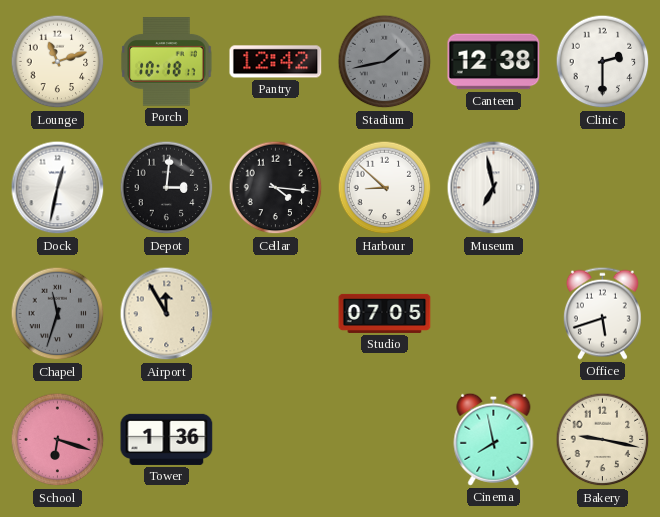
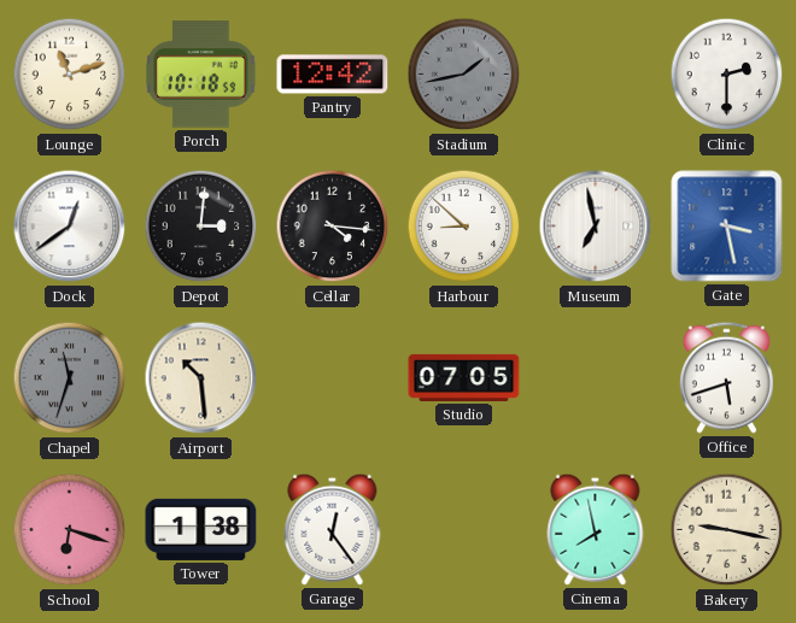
Porch: 10:18:17 -> 10:18:59
Canteen: 12:38 -> none
Dock: 12:32 -> 12:39
Gate: none -> 3:28
Airport: 11:55 -> 10:29
Tower: 1:36 -> 1:38
Garage: none -> 12:24
